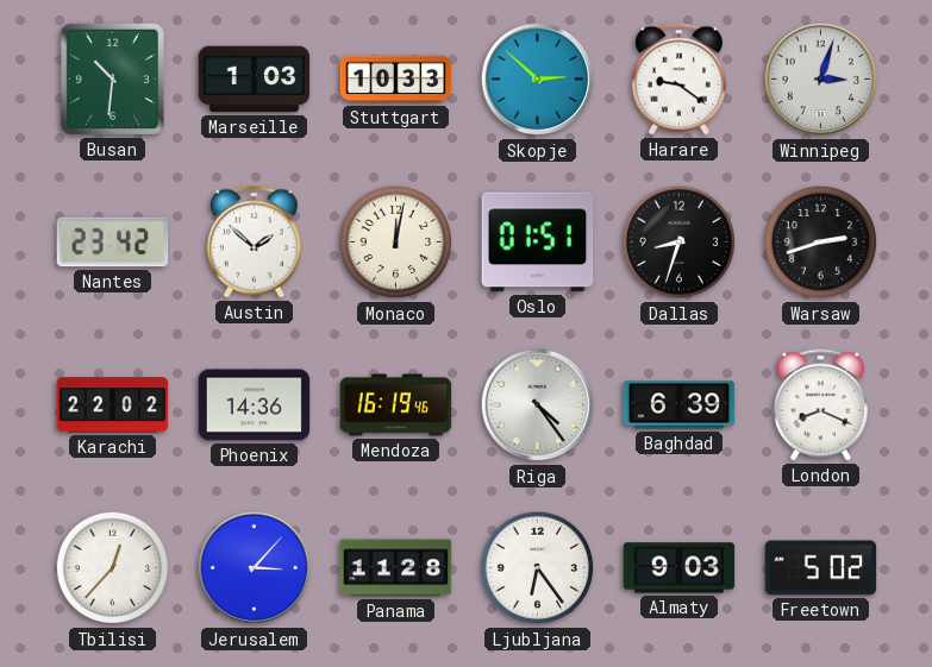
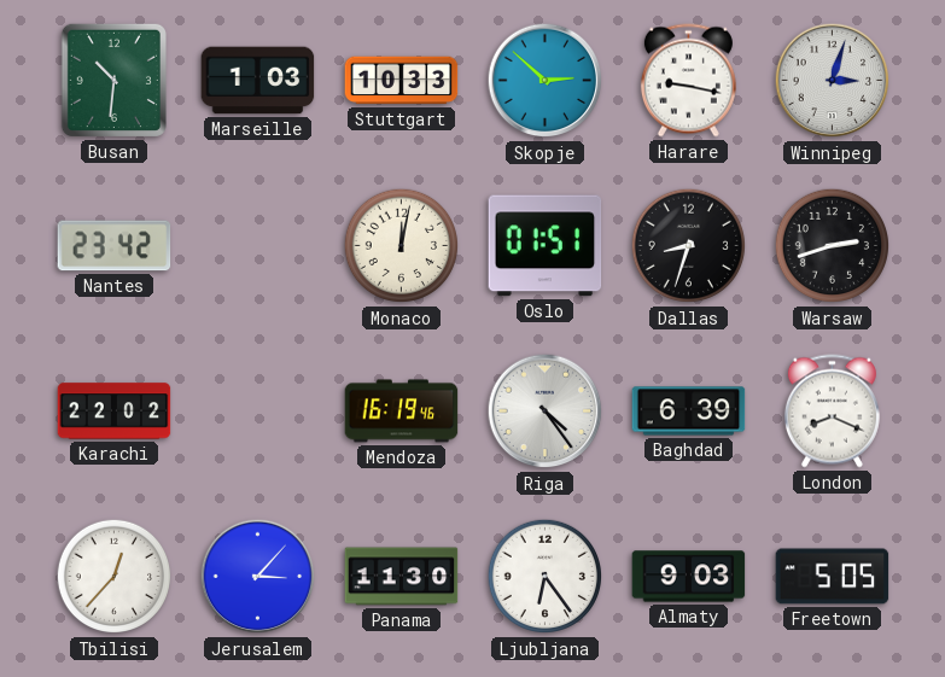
Harare: 9:21 -> 9:17
Austin: 1:52 -> none
Phoenix: 14:36 -> none
Panama: 11:28 -> 11:30
Freetown: 5:02 -> 5:05
